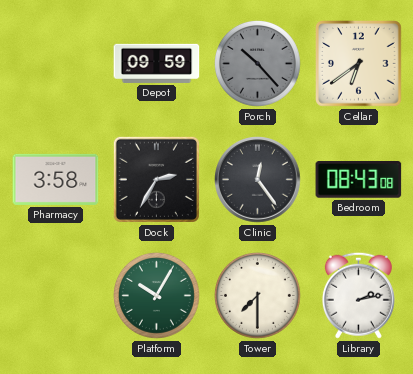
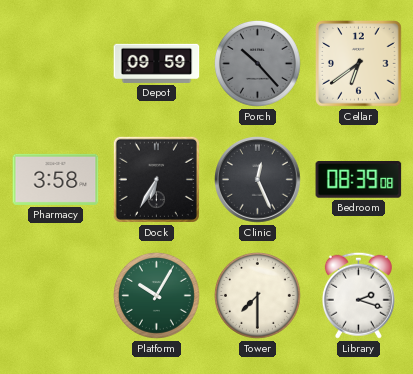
Dock: 2:35 -> 6:35
Clinic: 12:24 -> 12:26
Bedroom: 08:43 -> 08:39
Library: 2:13 -> 2:18
